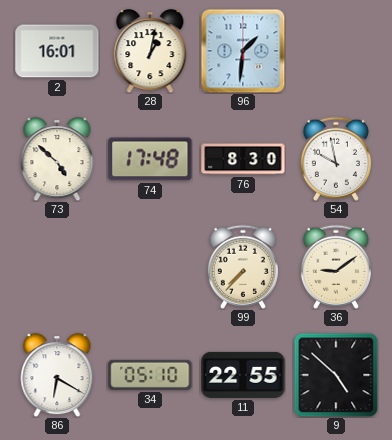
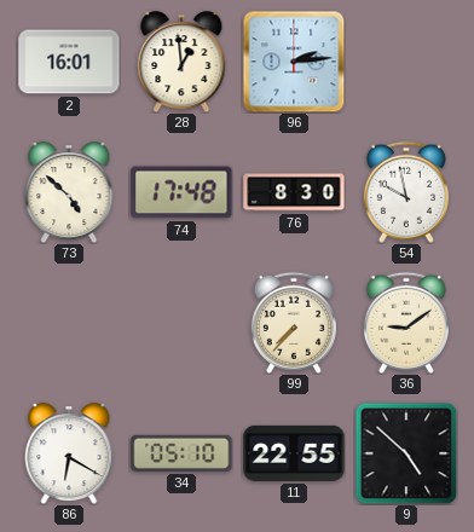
28: 1:02 -> 12:59
96: 1:31 -> 2:14
